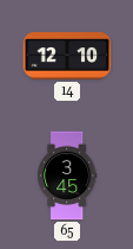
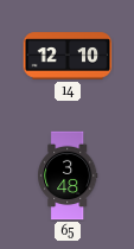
65: 3:45 -> 3:48
